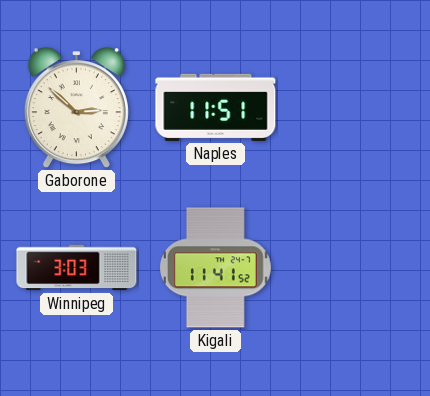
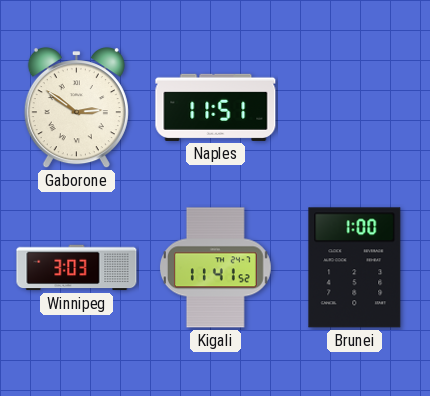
Gaborone: 2:52 -> 2:51
Brunei: none -> 1:00
